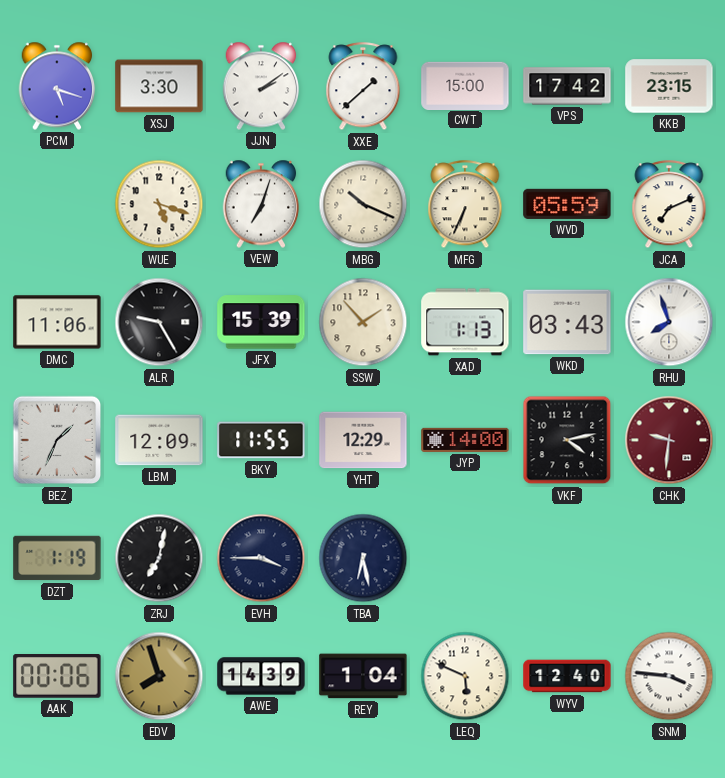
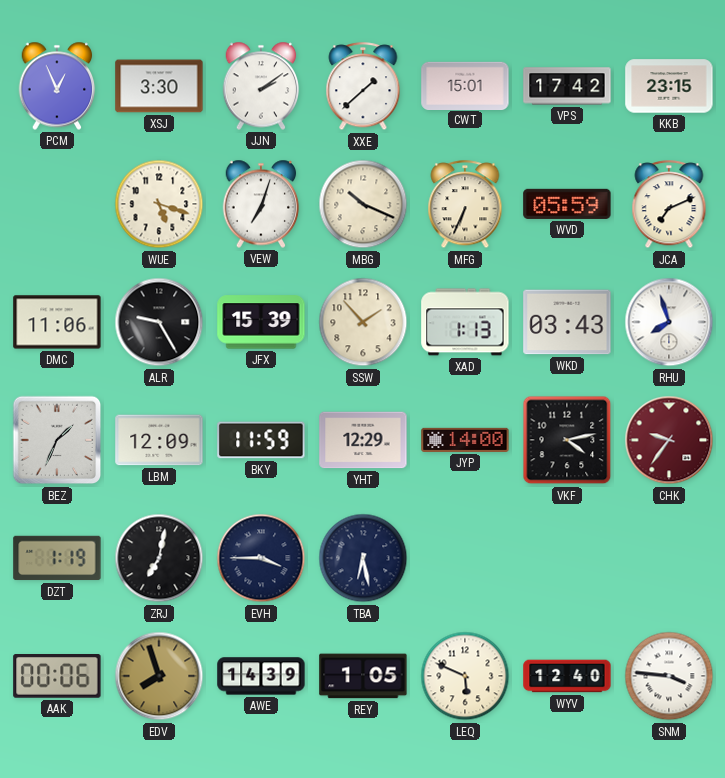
PCM: 5:18 -> 12:56
CWT: 15:00 -> 15:01
BKY: 11:55 -> 11:59
CHK: 9:31 -> 9:36
REY: 1:04 -> 1:05
